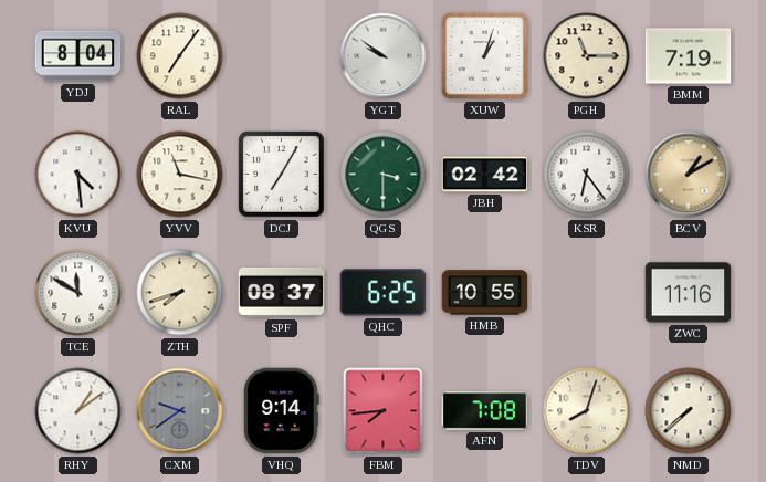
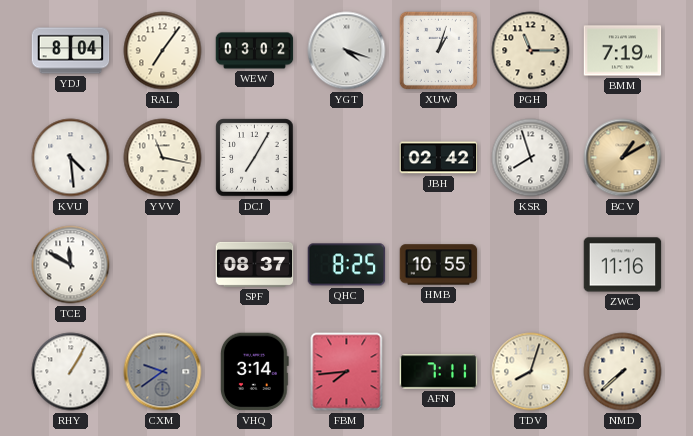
WEW: none -> 03:02
YGT: 9:51 -> 4:18
QGS: 3:30 -> none
KSR: 6:24 -> 7:57
ZTH: 7:42 -> none
QHC: 6:25 -> 8:25
RHY: 1:09 -> 1:05
VHQ: 9:14 -> 3:14
AFN: 7:08 -> 7:11
